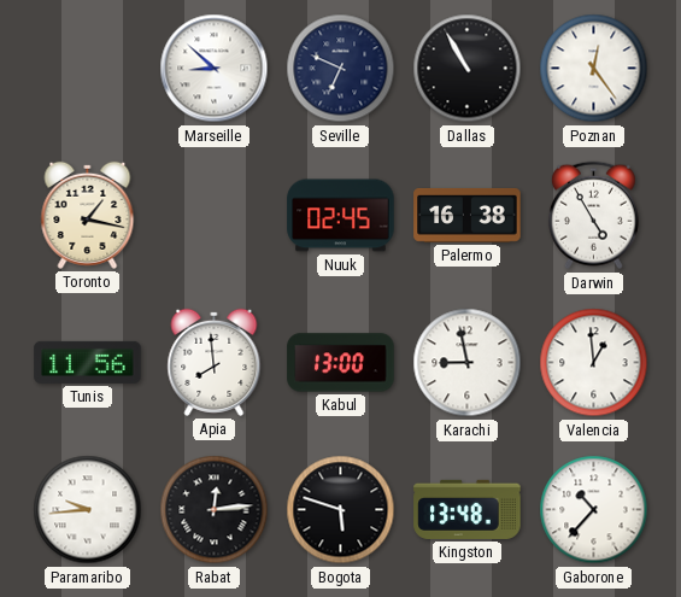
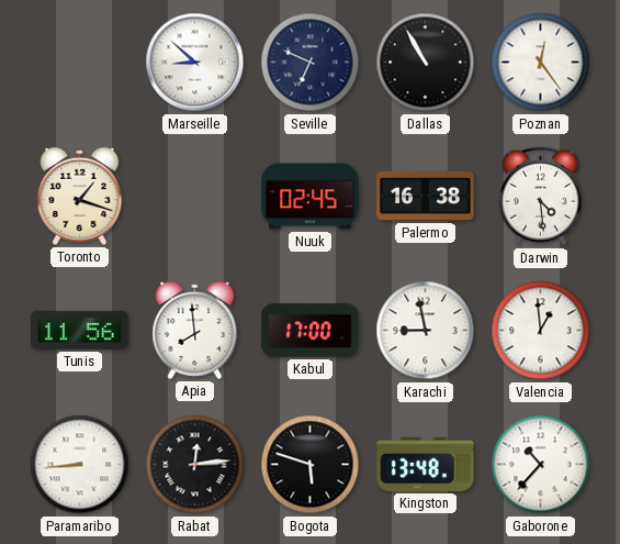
Toronto: 1:17 -> 1:18
Darwin: 4:55 -> 4:29
Kabul: 13:00 -> 17:00
Paramaribo: 9:44 -> 8:44
